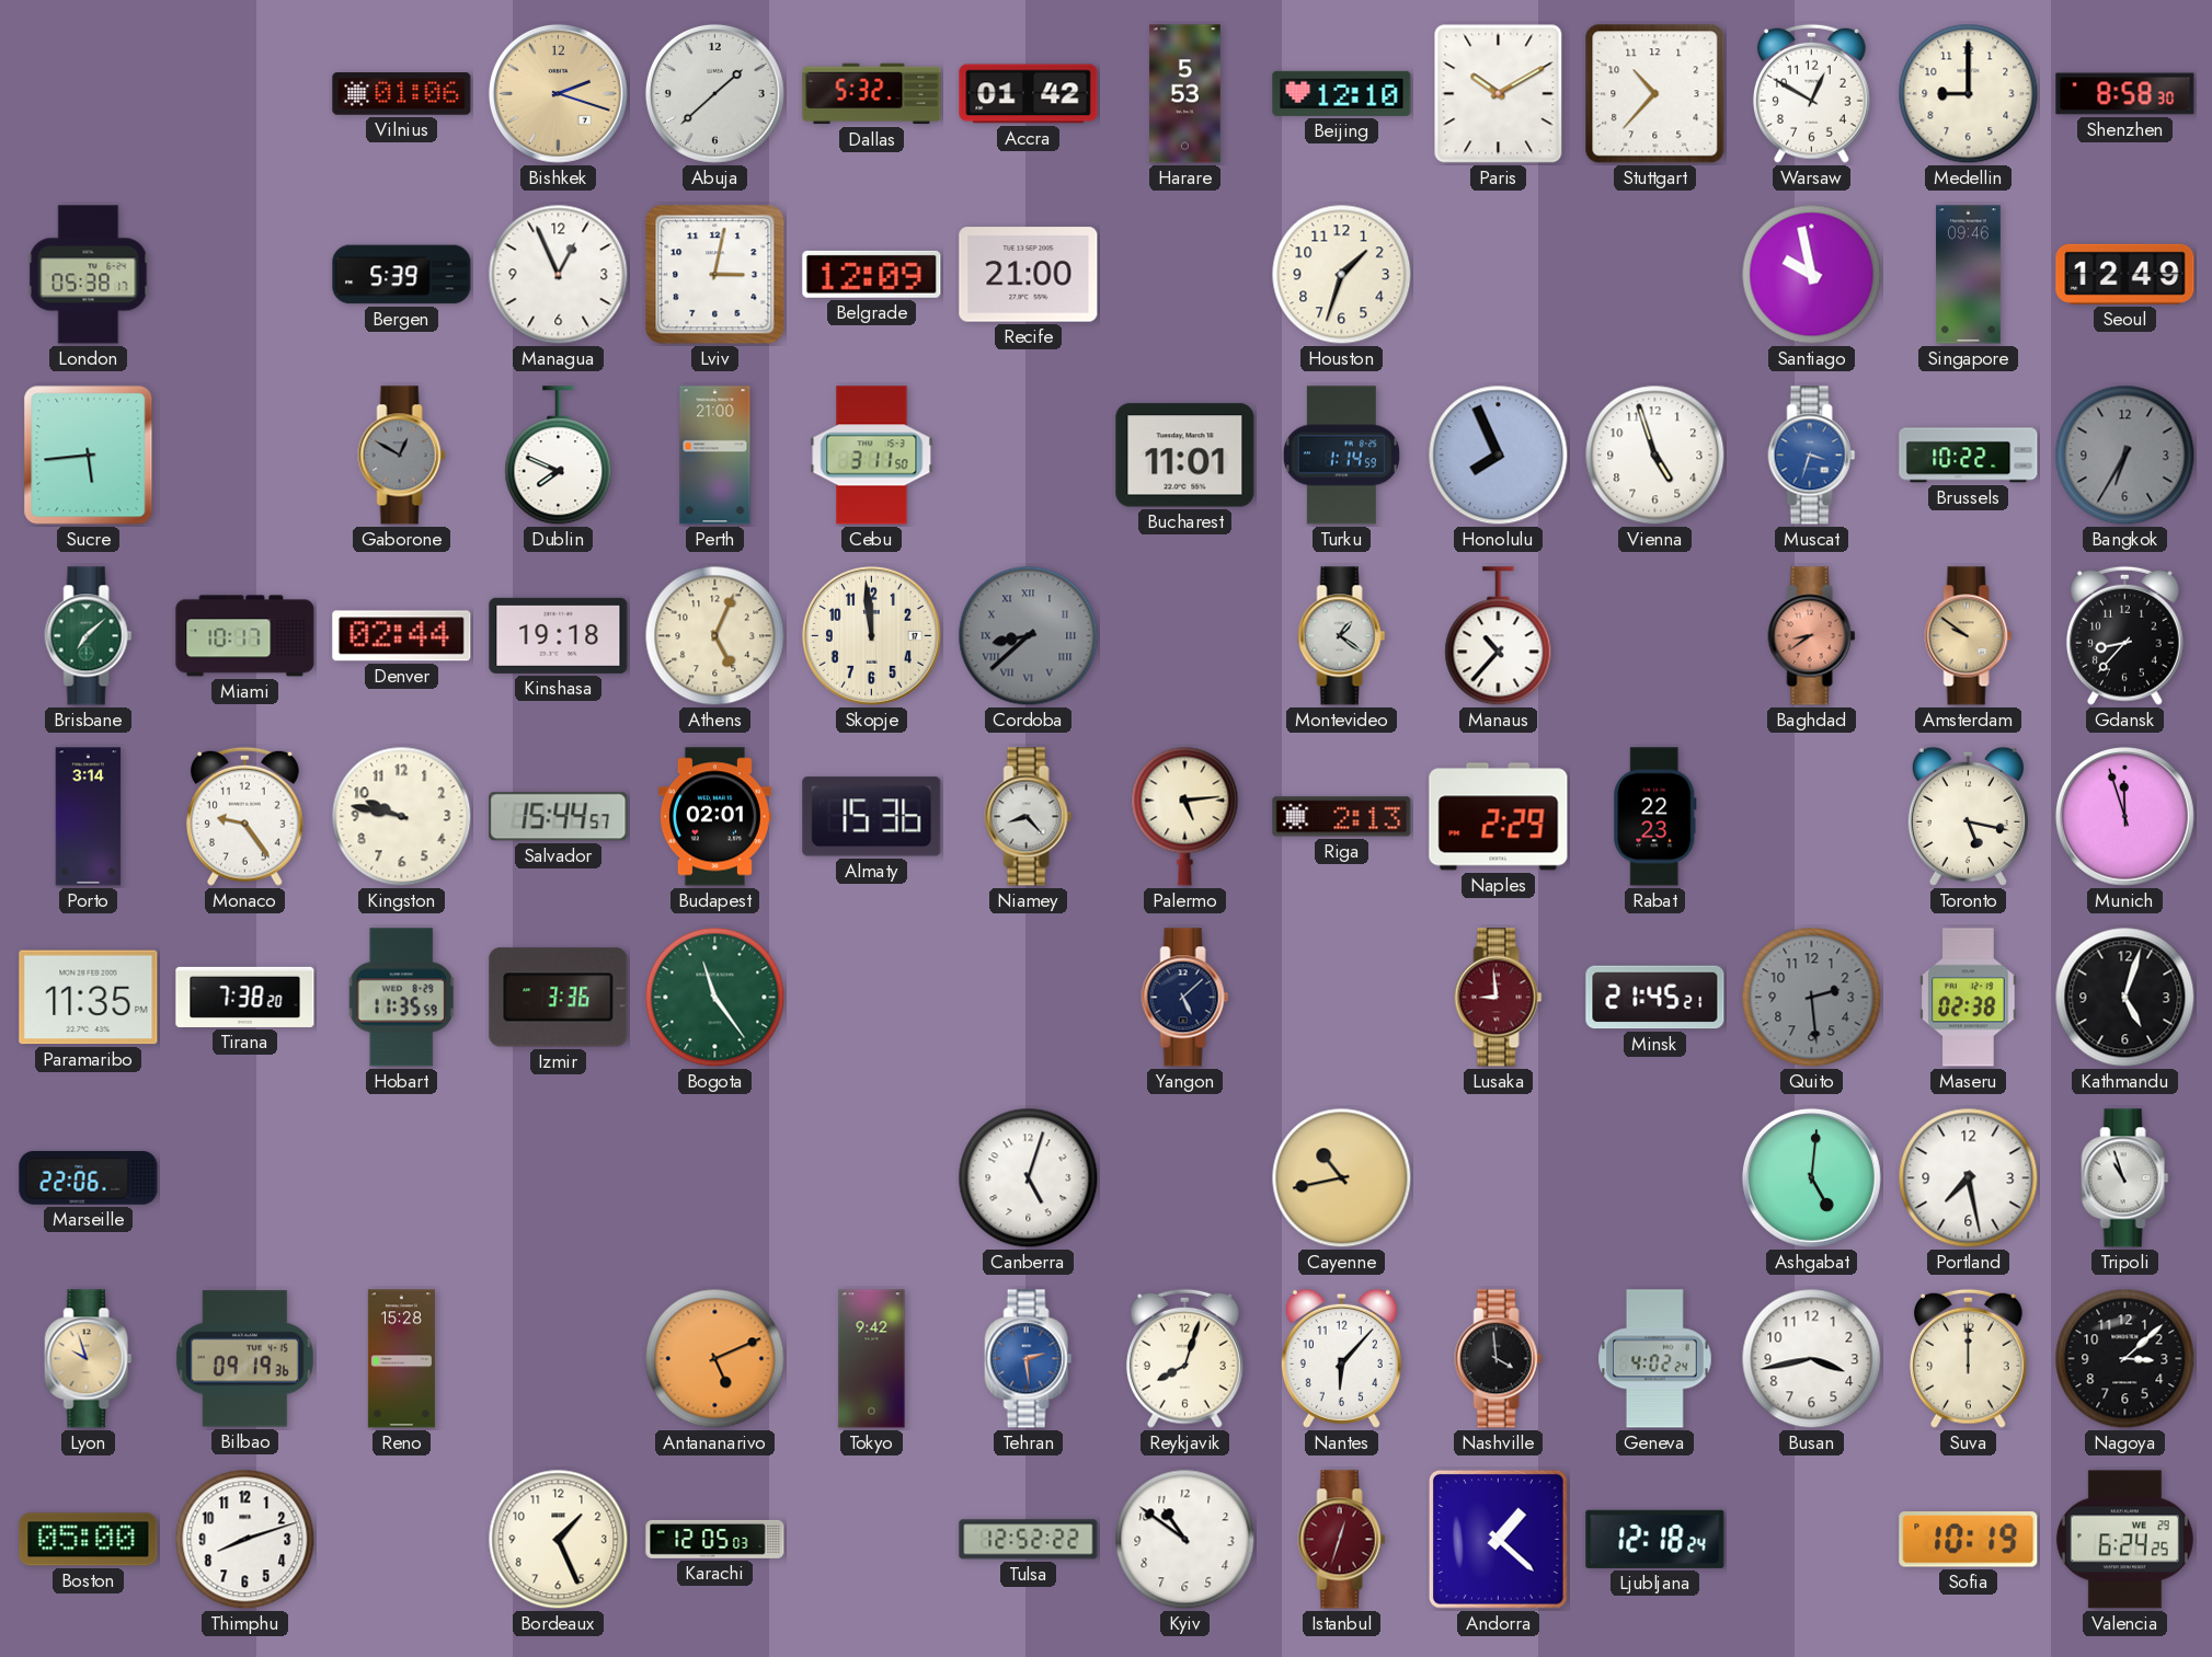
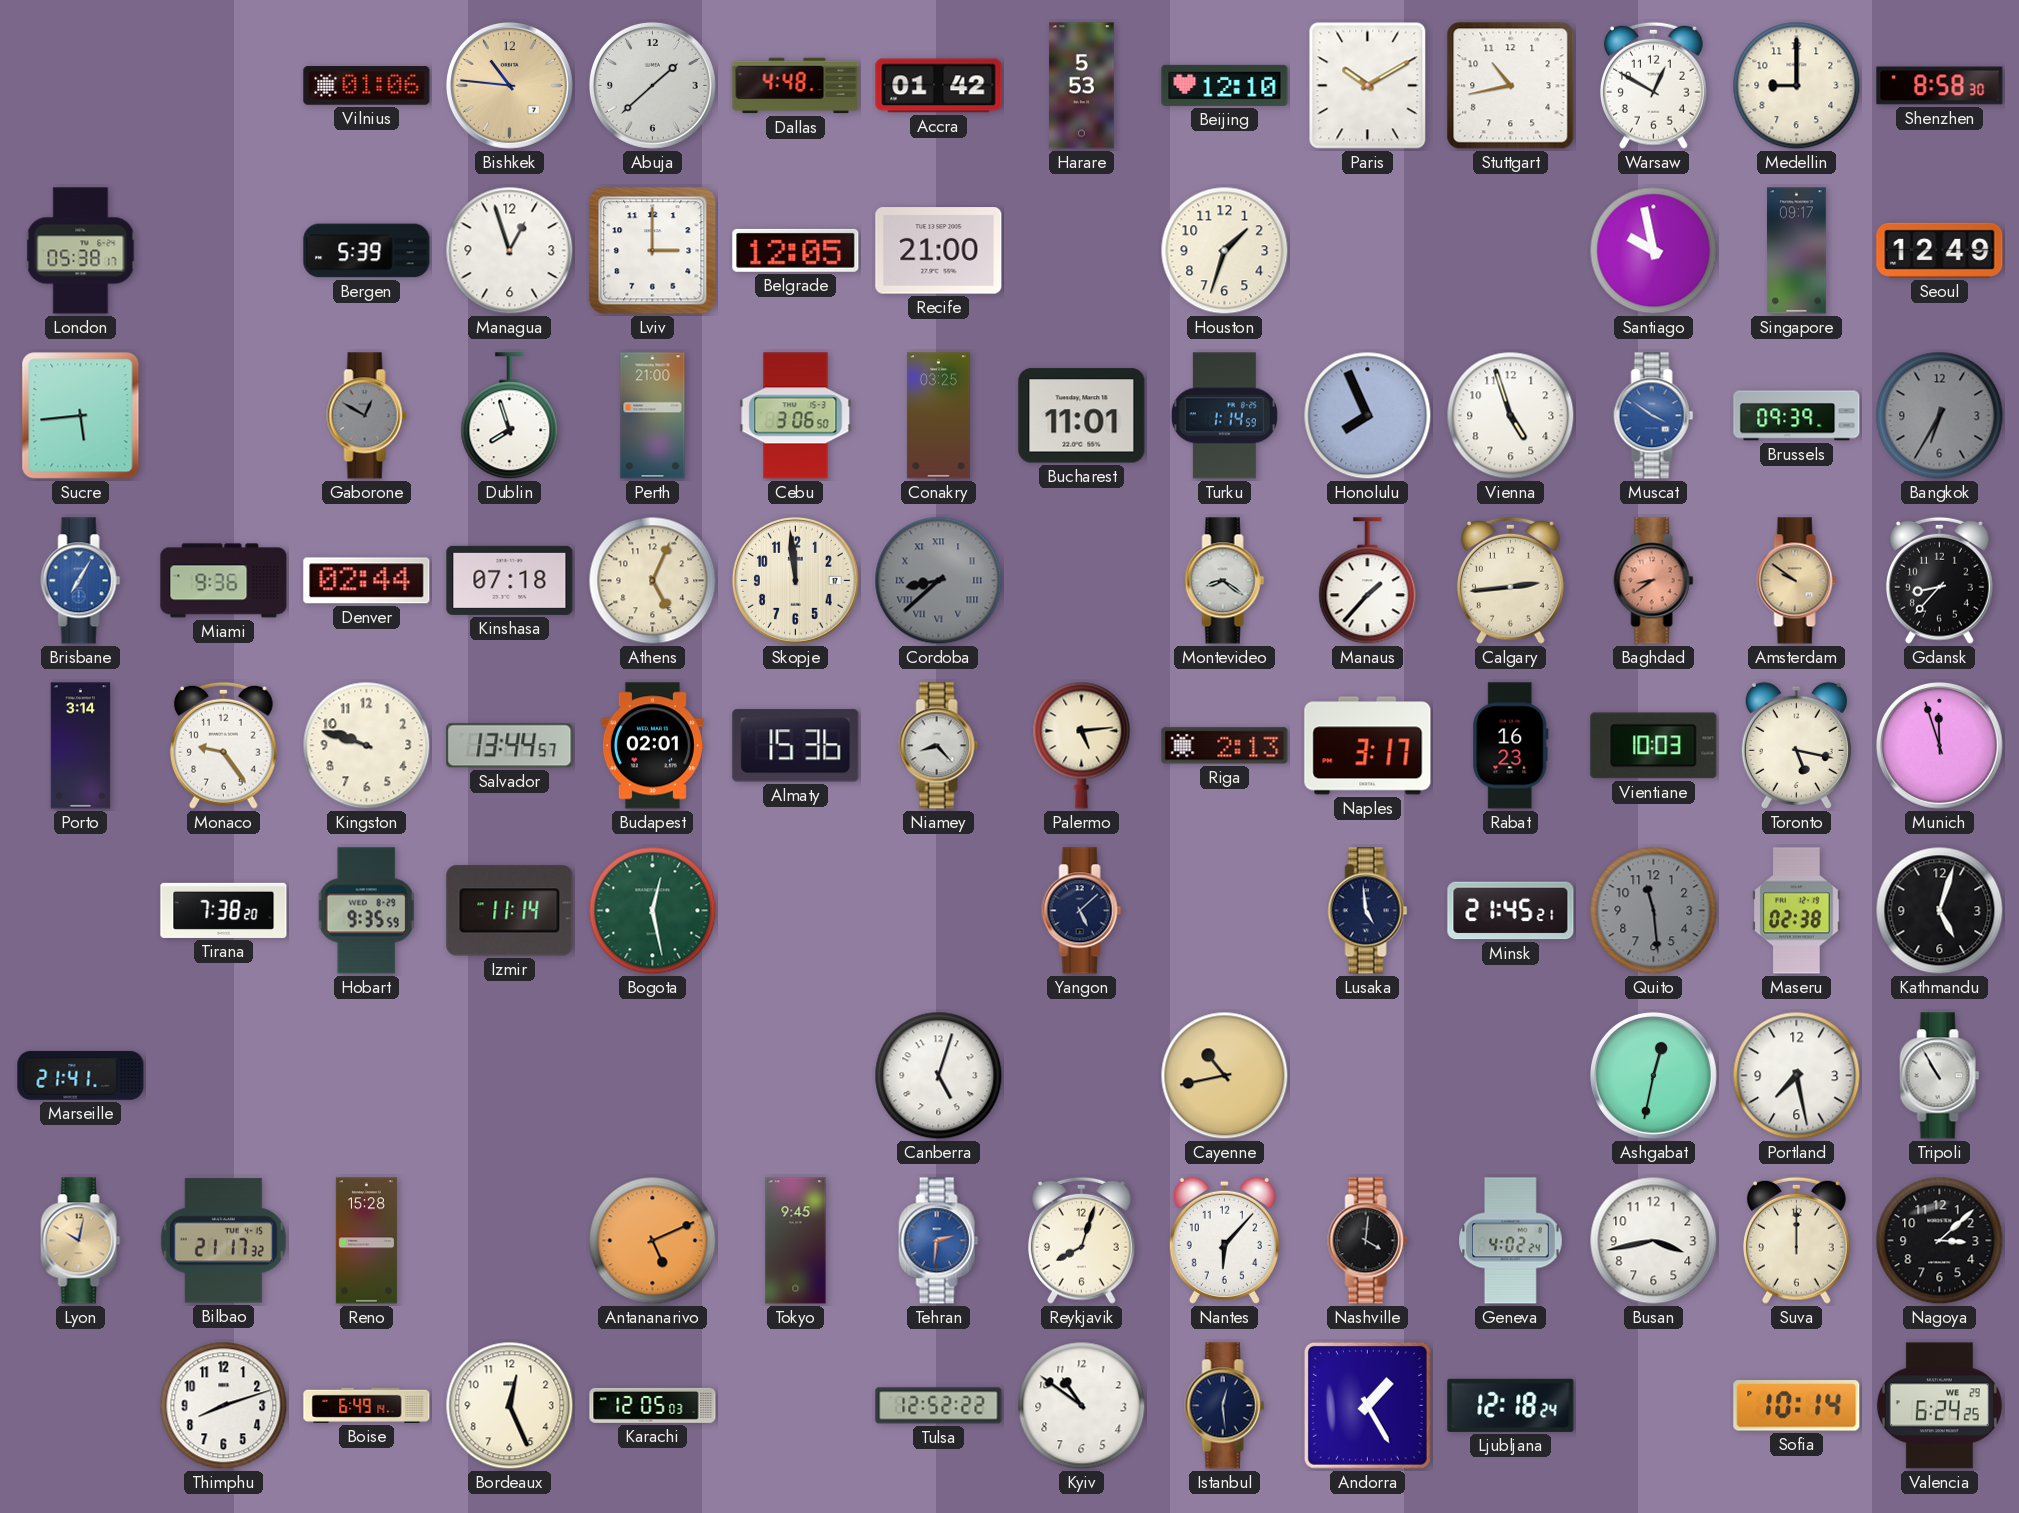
Bishkek: 2:18 -> 10:46
Dallas: 5:32 -> 4:48
Stuttgart: 10:37 -> 10:43
Managua: 12:56 -> 12:57
Lviv: 3:02 -> 3:00
Belgrade: 12:09 -> 12:05
Singapore: 09:46 -> 09:17
Dublin: 7:49 -> 7:57
Cebu: 3:11 -> 3:06
Conakry: none -> 03:25
Muscat: 3:33 -> 3:51
Brussels: 10:22 -> 09:39
Brisbane: 7:08 -> 7:05
Brisbane dial: green -> blue
Miami: 10:17 -> 9:36
Kinshasa: 19:18 -> 07:18
Montevideo: 1:21 -> 8:21
Manaus: 10:37 -> 1:37
Calgary: none -> 2:44
Kingston: 9:47 -> 9:48
Salvador: 15:44 -> 13:44
Naples: 2:29 -> 3:17
Rabat: 22:23 -> 16:23
Vientiane: none -> 10:03
Paramaribo: 11:35 -> none
Hobart: 11:35 -> 9:35
Izmir: 3:36 -> 11:14
Bogota: 11:24 -> 12:28
Lusaka: 8:59 -> 4:59
Lusaka dial: burgundy -> navy
Quito: 2:29 -> 11:29
Marseille: 22:06 -> 21:41
Ashgabat: 5:01 -> 12:32
Tripoli: 10:57 -> 10:55
Lyon: 9:57 -> 10:02
Bilbao: 09:19 -> 21:17
Tokyo: 9:42 -> 9:45
Tehran: 2:29 -> 2:31
Nashville: 3:59 -> 4:01
Boston: 05:00 -> none
Boise: none -> 6:49
Bordeaux: 1:26 -> 12:26
Istanbul: 12:33 -> 12:29
Istanbul dial: burgundy -> navy
Andorra: 1:22 -> 1:25
Sofia: 10:19 -> 10:14
